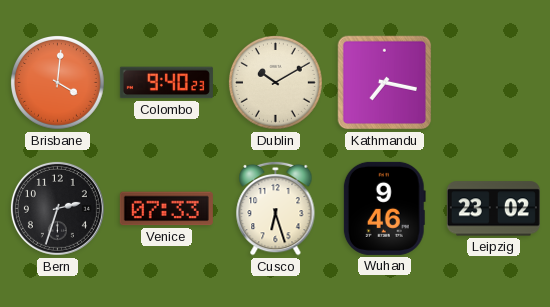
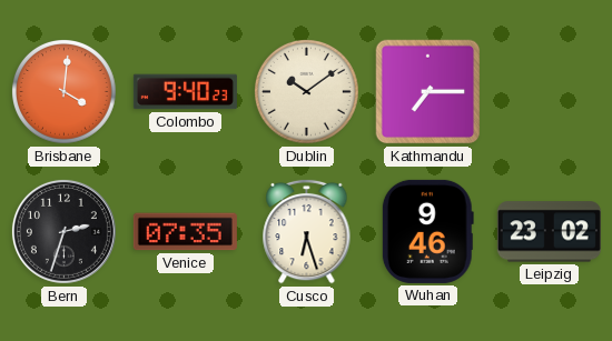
Dublin: 10:10 -> 10:09
Kathmandu: 7:17 -> 7:15
Venice: 07:33 -> 07:35
